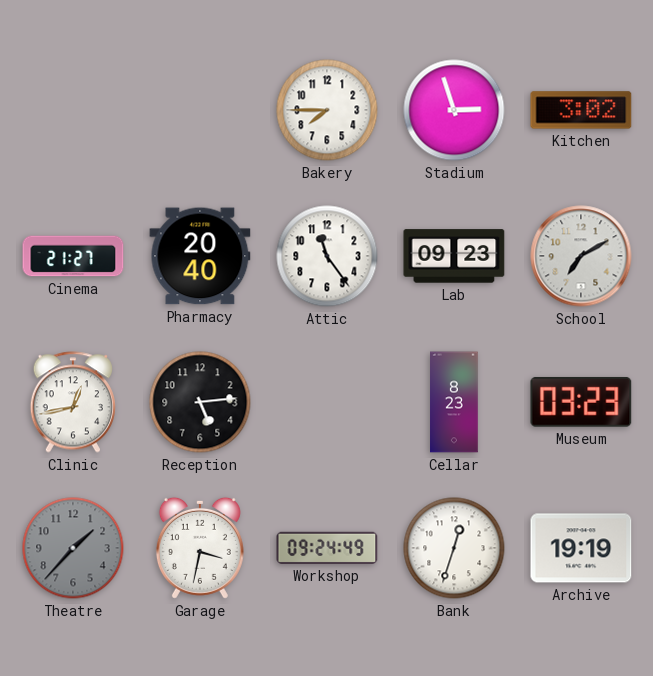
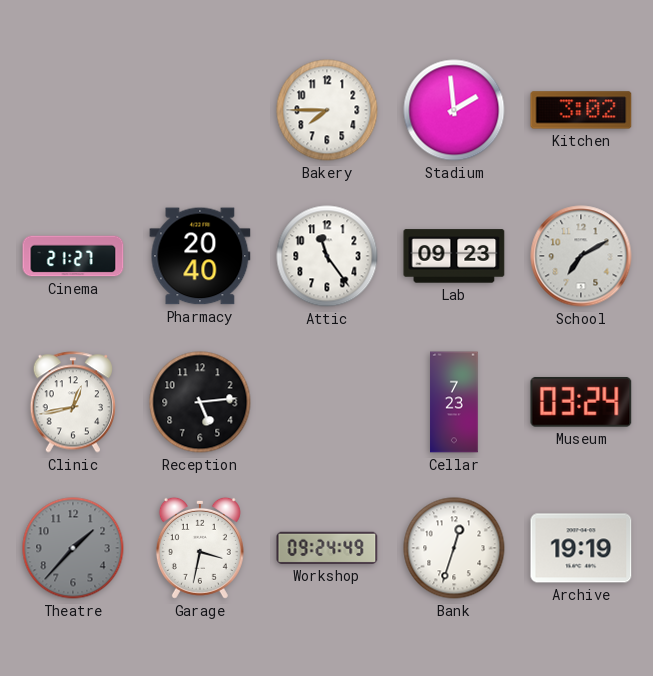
Stadium: 2:57 -> 1:59
Cellar: 8:23 -> 7:23
Museum: 03:23 -> 03:24
